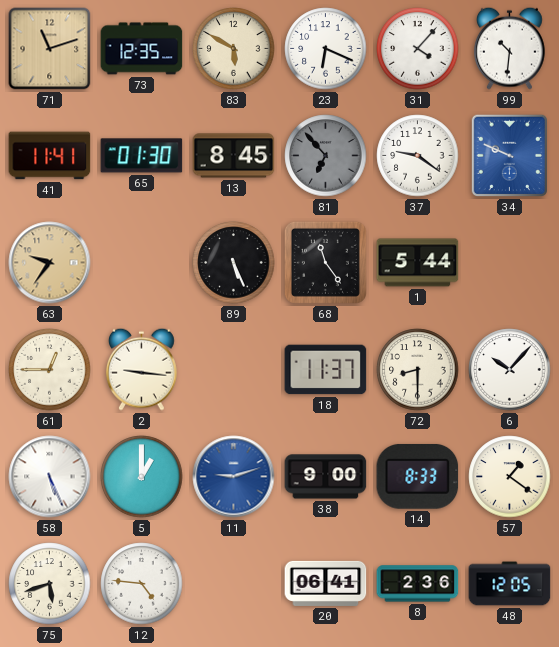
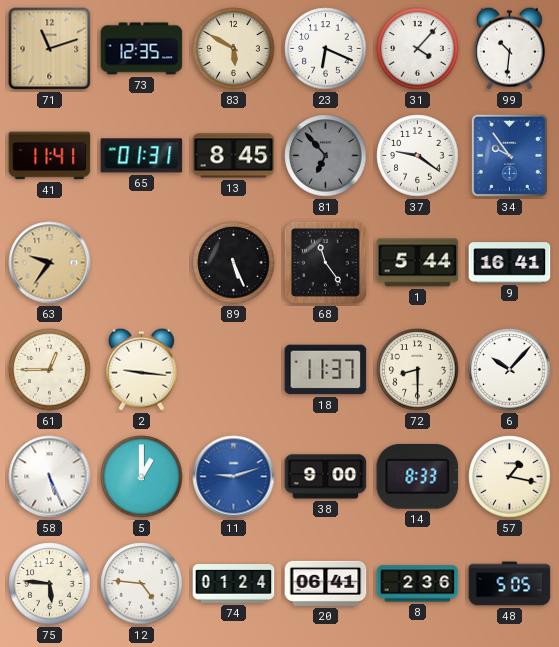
65: 01:30 -> 01:31
34: 9:49 -> 9:54
9: none -> 16:41
57: 1:21 -> 1:17
75: 5:42 -> 5:46
74: none -> 01:24
48: 12:05 -> 5:05
